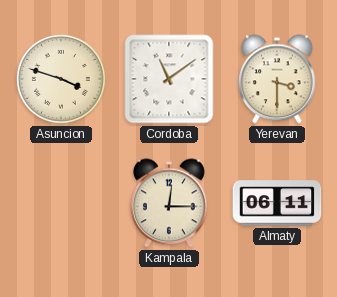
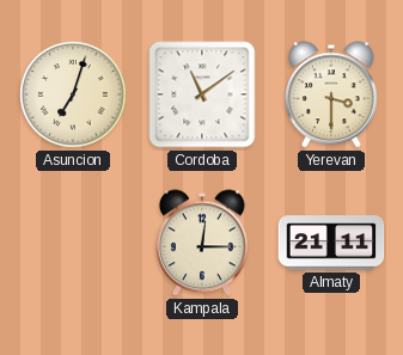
Asuncion: 3:48 -> 7:03
Almaty: 06:11 -> 21:11
